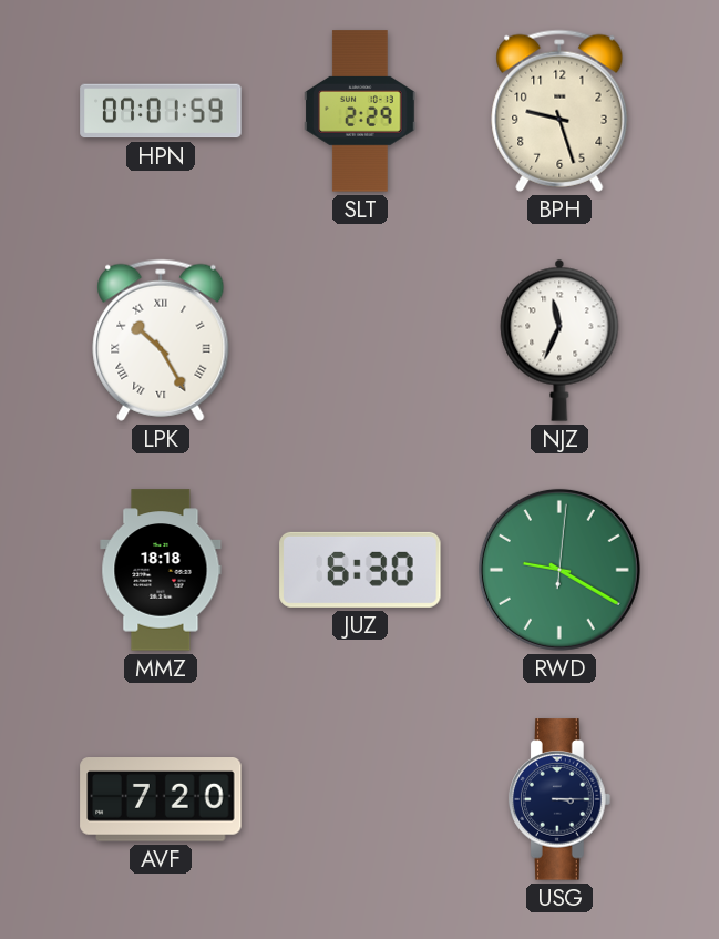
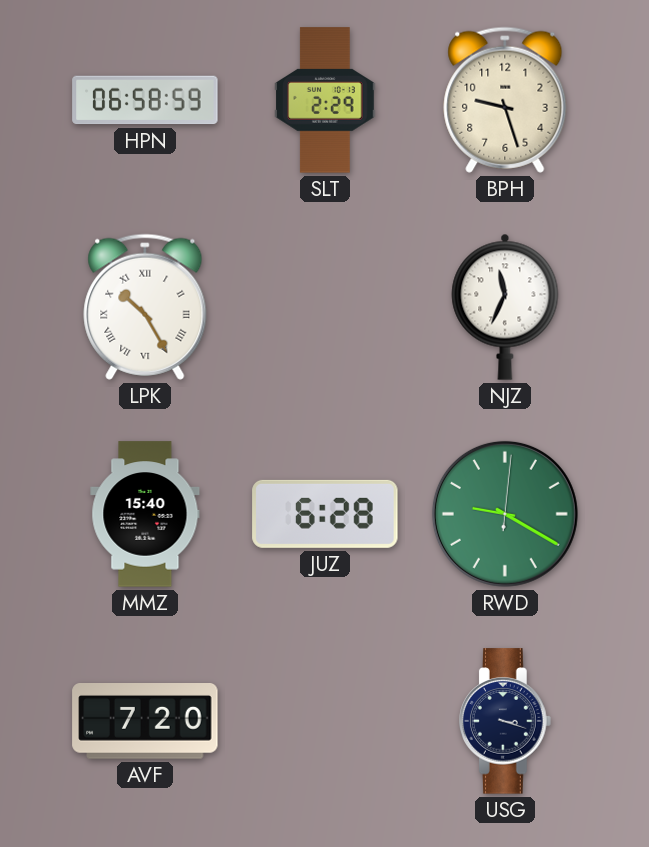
HPN: 07:01 -> 06:58
MMZ: 18:18 -> 15:40
JUZ: 6:30 -> 6:28
USG: 3:15 -> 3:18
